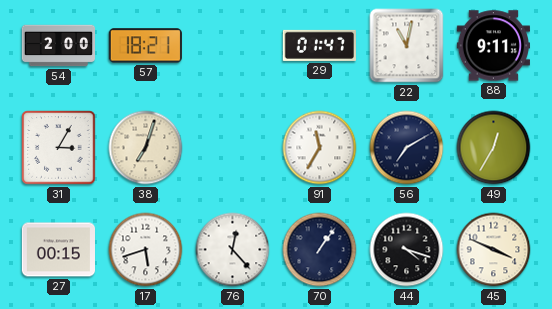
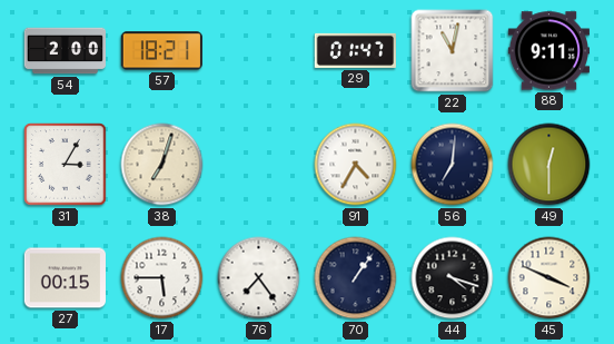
91: 11:35 -> 4:35
56: 7:10 -> 7:01
49: 12:35 -> 12:30
17: 5:42 -> 5:45
76: 12:23 -> 7:24
